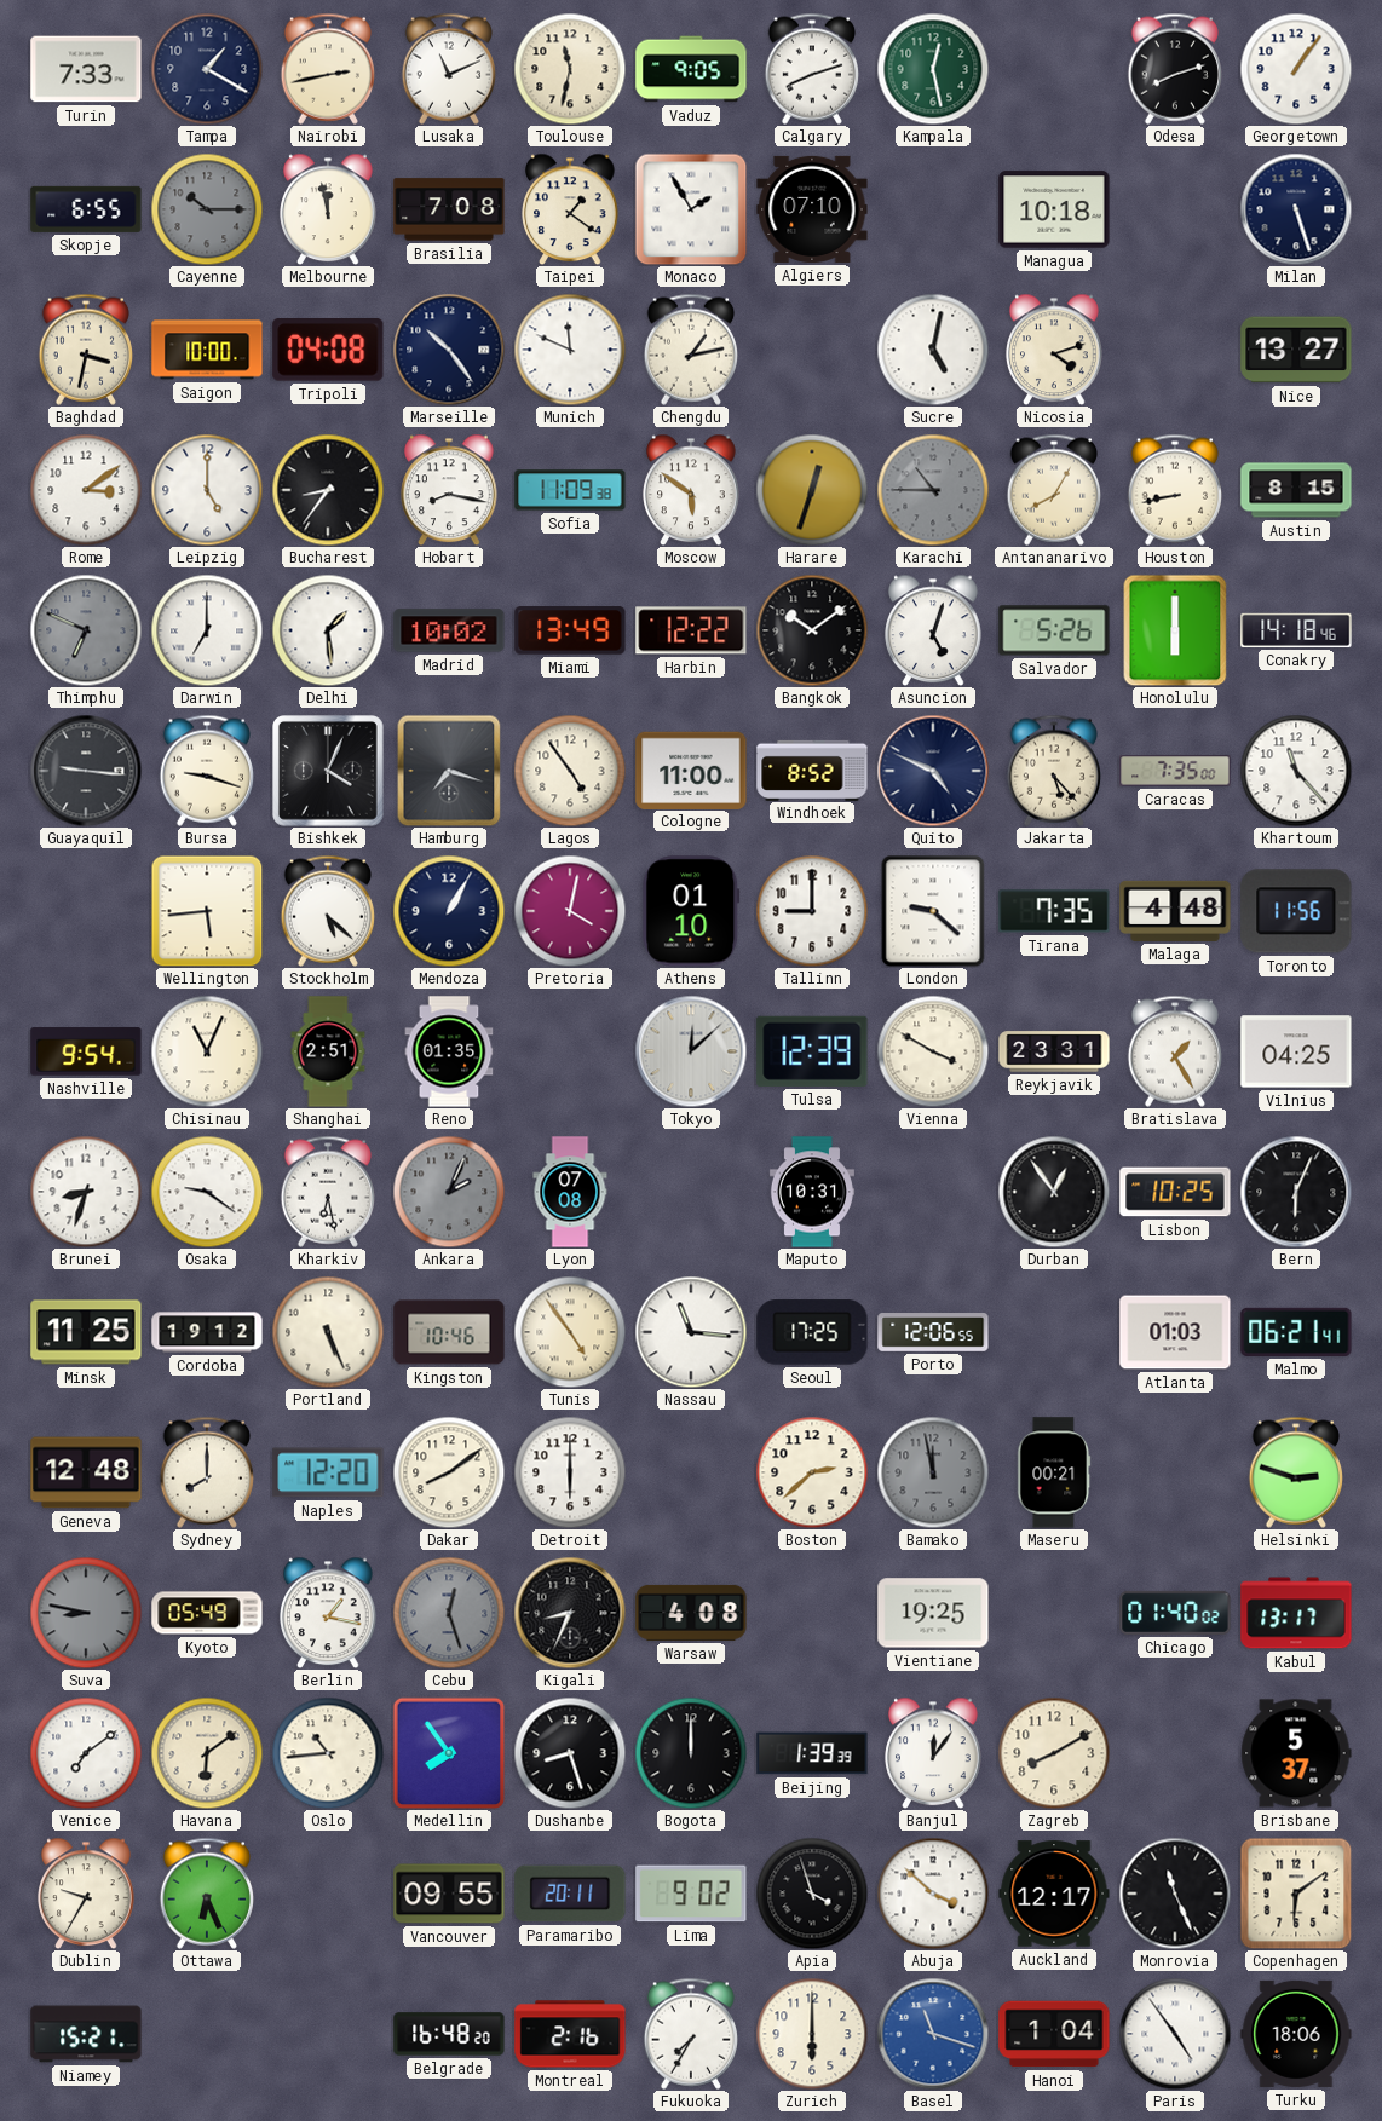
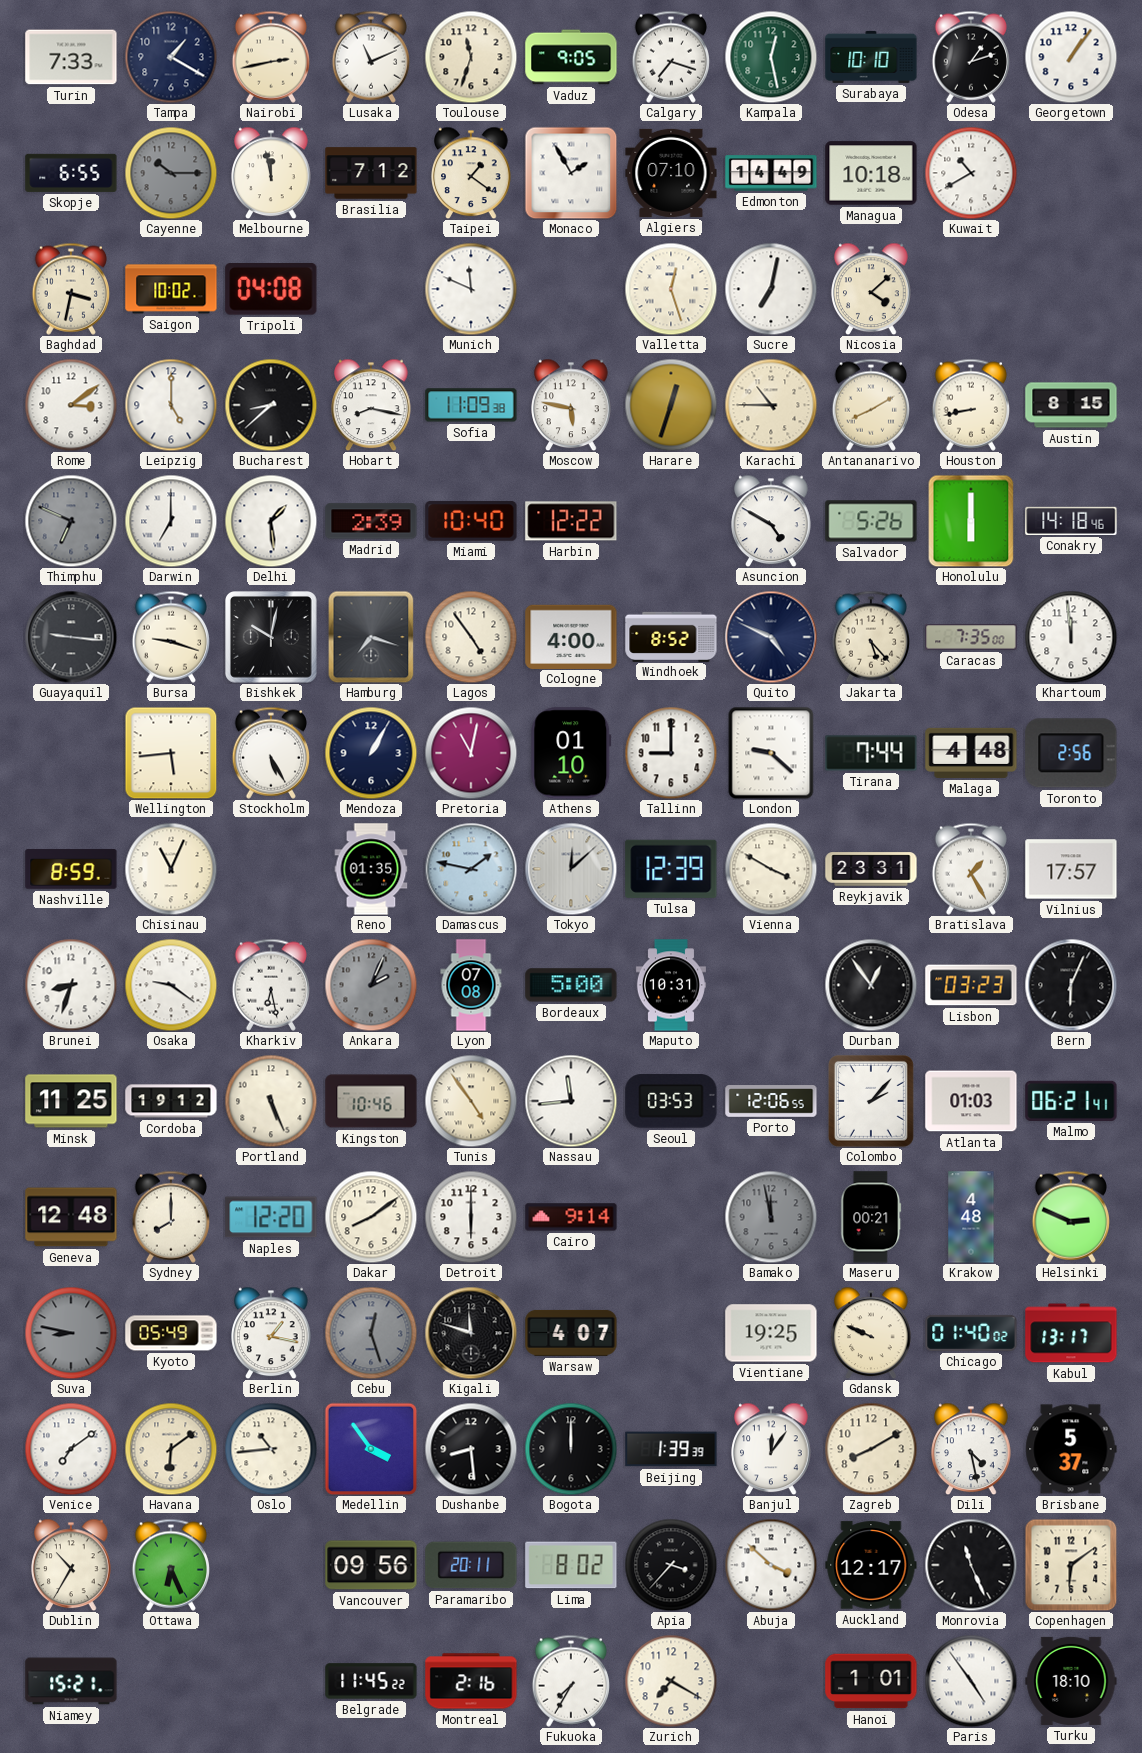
Toulouse: 11:32 -> 11:33
Calgary: 8:12 -> 7:18
Surabaya: none -> 10:10
Odesa: 8:12 -> 1:12
Brasilia: 7:08 -> 7:12
Edmonton: none -> 14:49
Kuwait: none -> 10:40
Milan: 5:27 -> none
Saigon: 10:00 -> 10:02
Marseille: 10:24 -> none
Chengdu: 1:13 -> none
Valletta: none -> 12:27
Sucre: 5:02 -> 7:02
Nicosia: 4:12 -> 4:08
Nice: 13:27 -> none
Bucharest: 8:36 -> 8:38
Moscow: 5:51 -> 5:47
Karachi dial: grey -> cream
Antananarivo: 8:05 -> 8:10
Madrid: 10:02 -> 2:39
Miami: 13:49 -> 10:40
Bangkok: 10:09 -> none
Asuncion: 5:03 -> 4:50
Bishkek: 4:04 -> 10:02
Cologne: 11:00 -> 4:00
Khartoum: 11:23 -> 11:59
Stockholm: 5:22 -> 5:25
Pretoria: 4:02 -> 11:02
Tirana: 7:35 -> 7:44
Toronto: 11:56 -> 2:56
Nashville: 9:54 -> 8:59
Shanghai: 2:51 -> none
Damascus: none -> 1:47
Vilnius: 04:25 -> 17:57
Bordeaux: none -> 5:00
Lisbon: 10:25 -> 03:23
Nassau: 11:16 -> 11:44
Seoul: 17:25 -> 03:53
Colombo: none -> 2:07
Cairo: none -> 9:14
Boston: 2:38 -> none
Krakow: none -> 4:48
Helsinki: 2:48 -> 2:49
Kigali: 8:34 -> 11:48
Warsaw: 4:08 -> 4:07
Gdansk: none -> 9:49
Medellin: 7:54 -> 3:54
Dushanbe: 8:27 -> 8:29
Dili: none -> 4:28
Dublin: 9:35 -> 10:35
Vancouver: 09:55 -> 09:56
Lima: 9:02 -> 8:02
Apia: 3:57 -> 3:37
Belgrade: 16:48 -> 11:45
Zurich: 6:00 -> 7:20
Basel: 11:18 -> none
Hanoi: 1:04 -> 1:01
Turku: 18:06 -> 18:10
